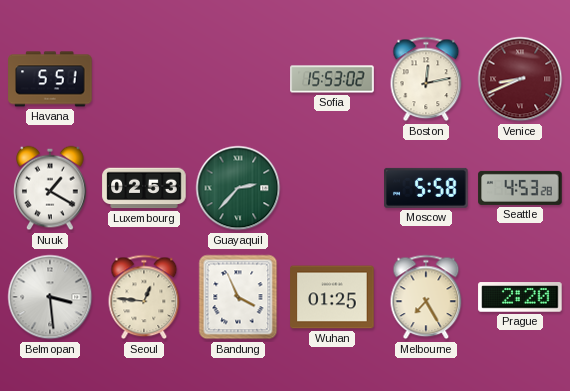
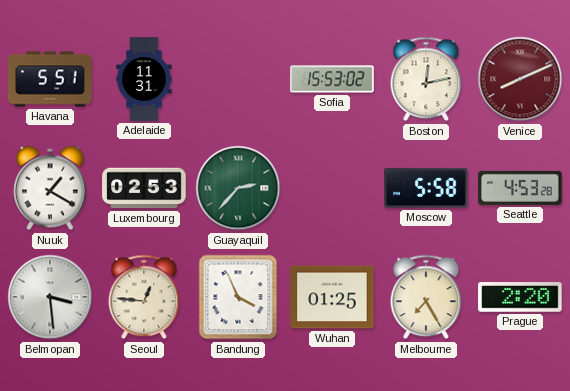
Adelaide: none -> 11:31
Venice: 8:41 -> 8:11
